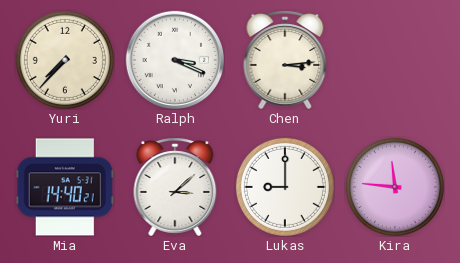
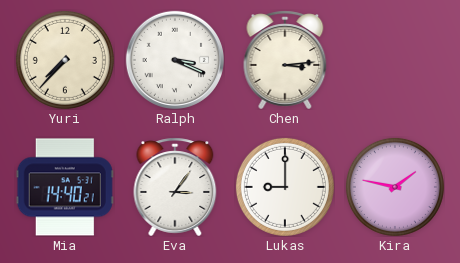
Eva: 3:08 -> 3:06
Kira: 11:46 -> 1:47
